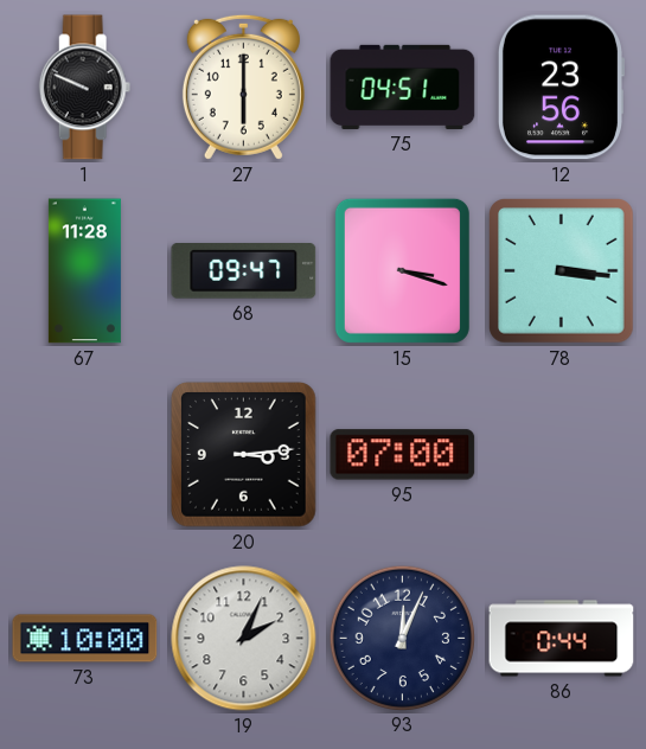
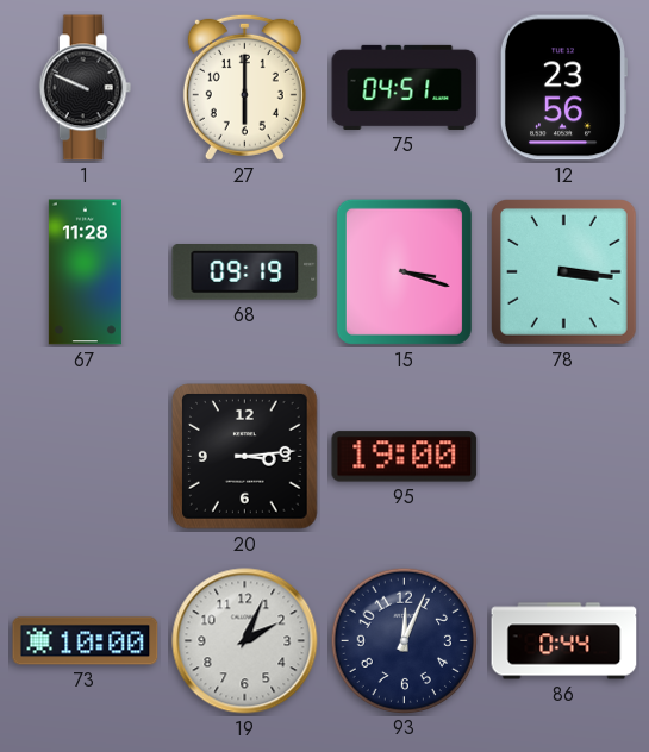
68: 09:47 -> 09:19
95: 07:00 -> 19:00
